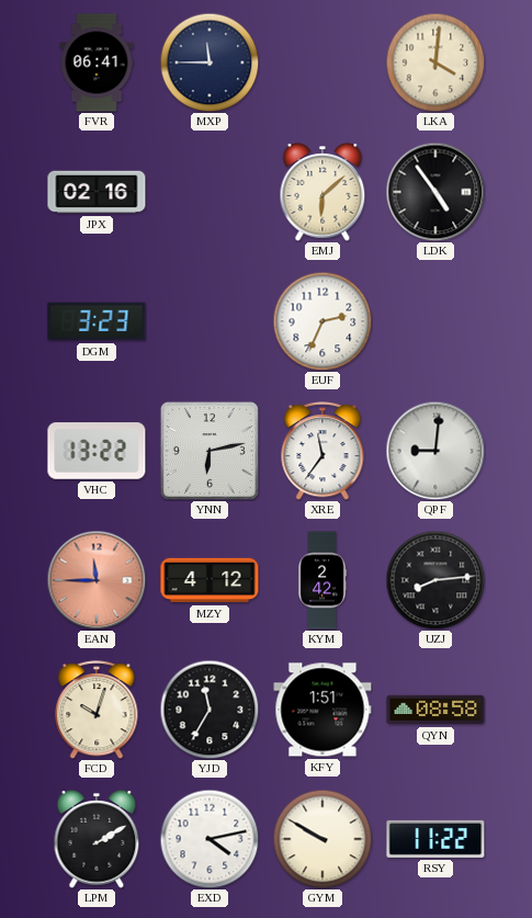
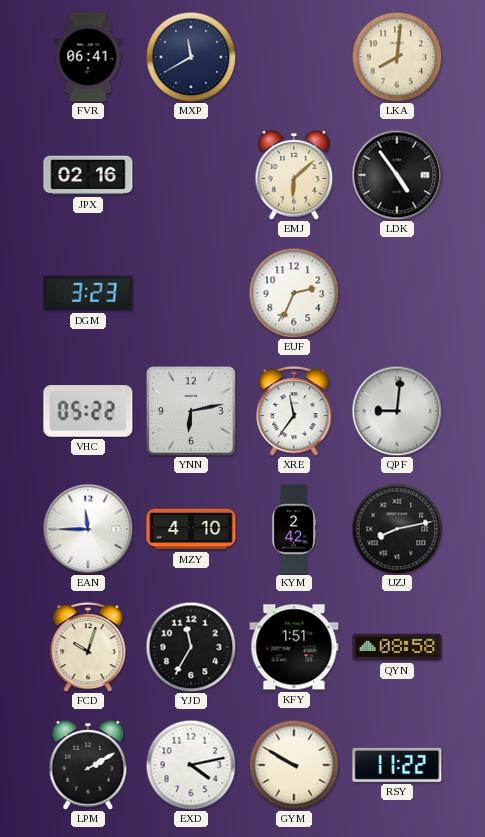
MXP: 11:45 -> 11:40
LKA: 4:01 -> 8:01
VHC: 13:22 -> 05:22
EAN dial: salmon -> white
MZY: 4:12 -> 4:10
UZJ: 8:14 -> 8:13
